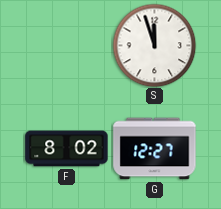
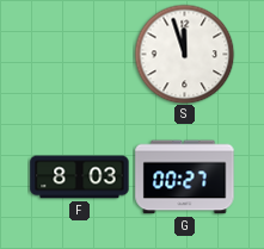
F: 8:02 -> 8:03
G: 12:27 -> 00:27
